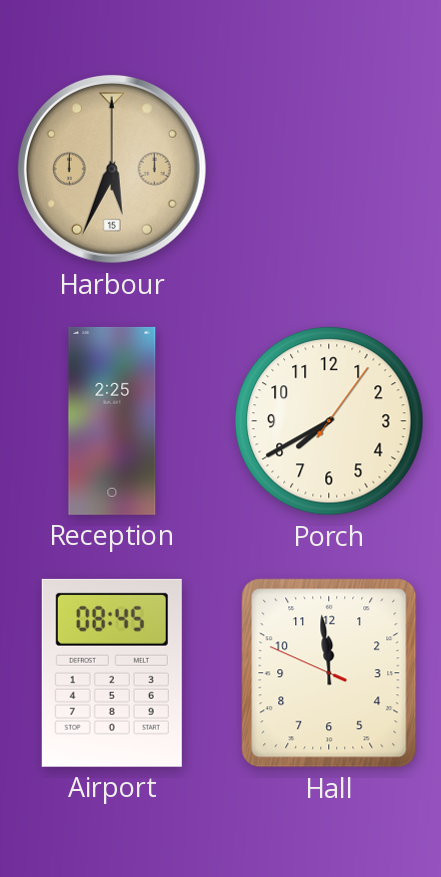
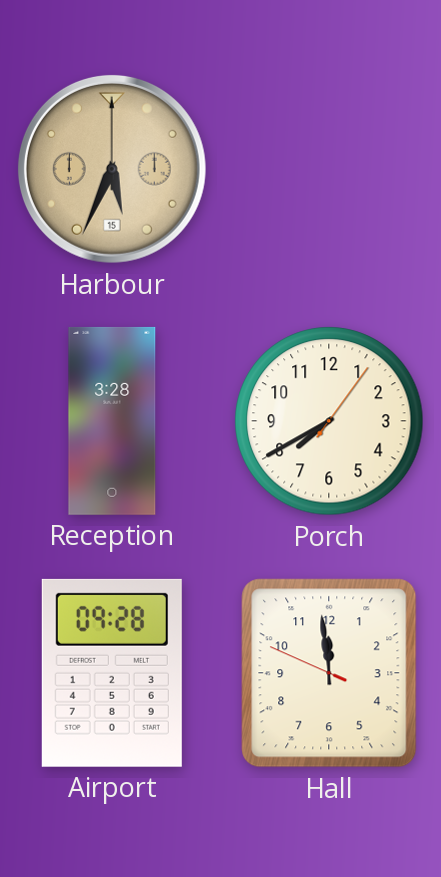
Reception: 2:25 -> 3:28
Airport: 08:45 -> 09:28
